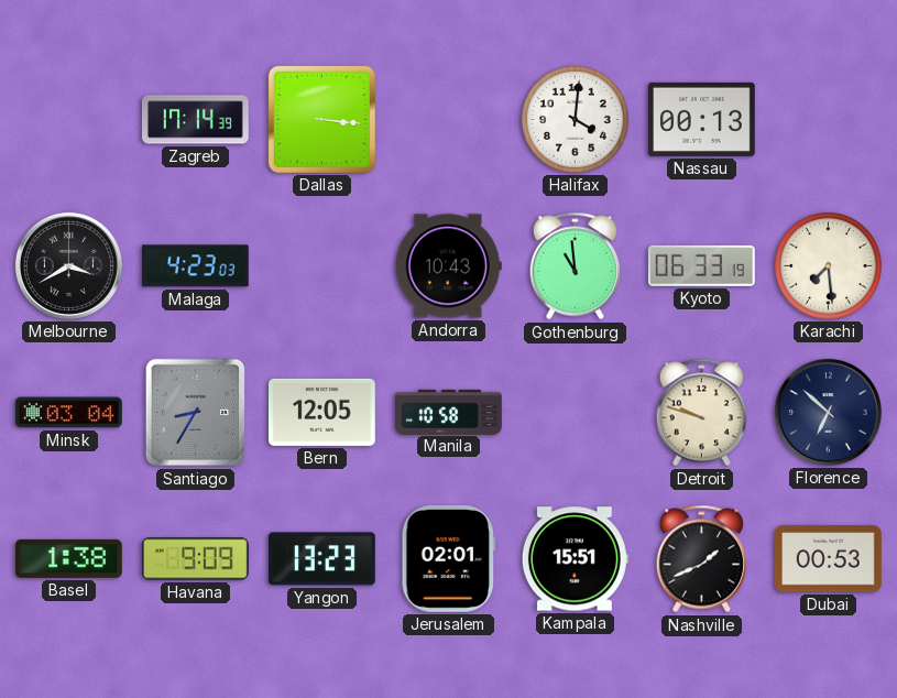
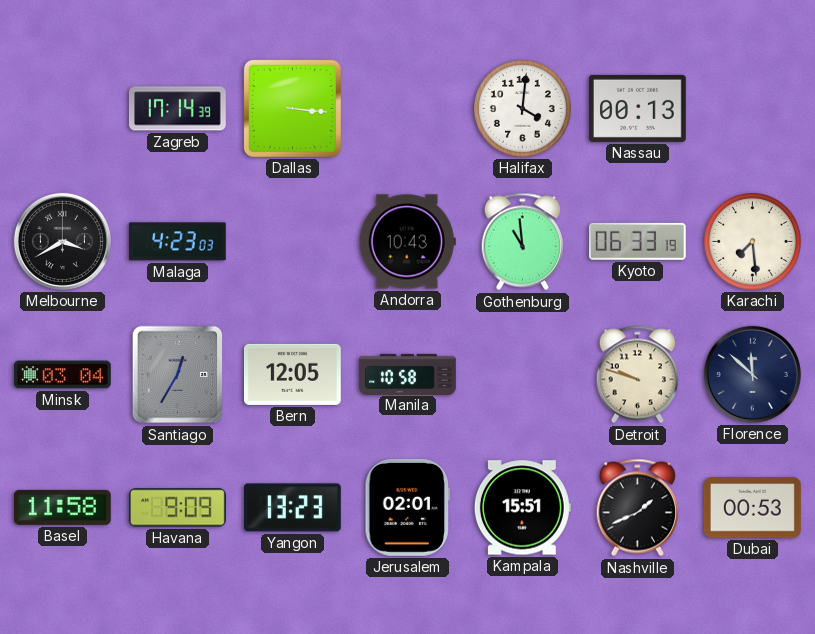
Santiago: 8:35 -> 12:35
Florence: 6:52 -> 11:52
Basel: 1:38 -> 11:58
